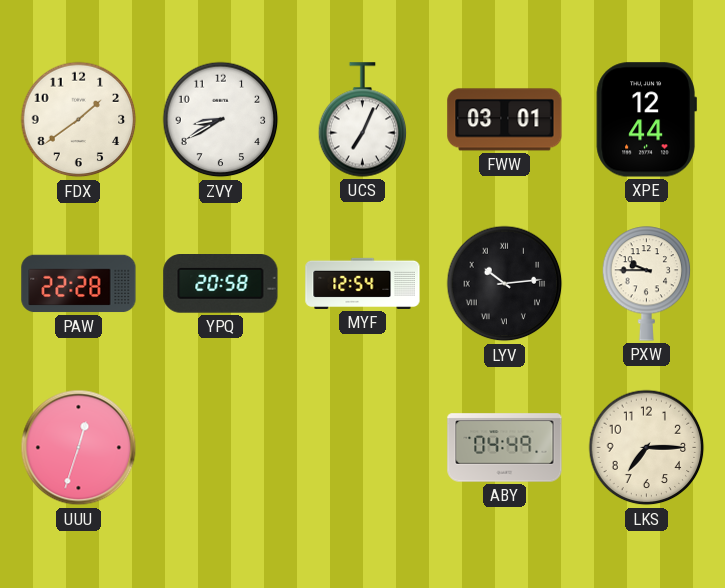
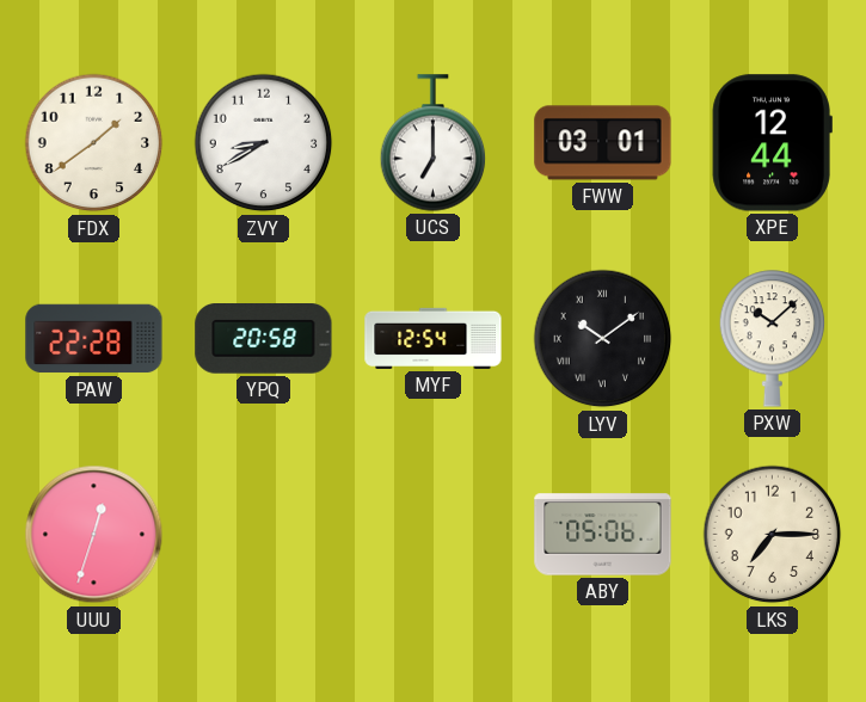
UCS: 7:04 -> 7:00
LYV: 10:14 -> 10:09
PXW: 9:45 -> 10:08
ABY: 04:49 -> 05:06
